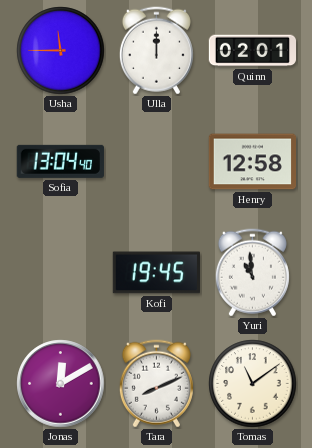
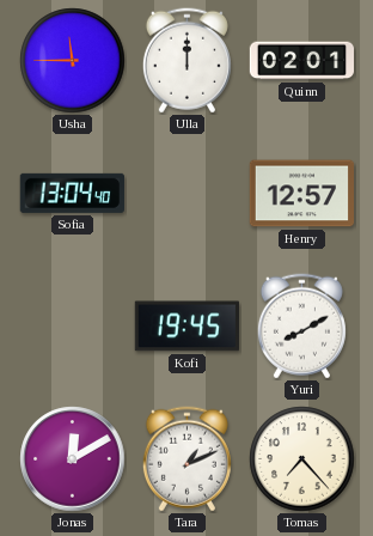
Henry: 12:58 -> 12:57
Yuri: 10:59 -> 8:10
Tara: 8:11 -> 1:11
Tomas: 11:09 -> 7:23
